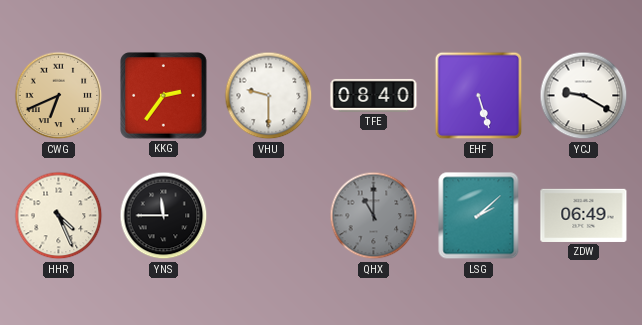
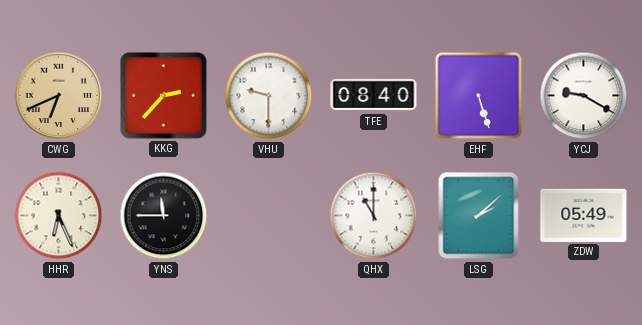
KKG: 2:36 -> 2:37
HHR: 4:26 -> 6:26
QHX dial: grey -> white
ZDW: 06:49 -> 05:49
